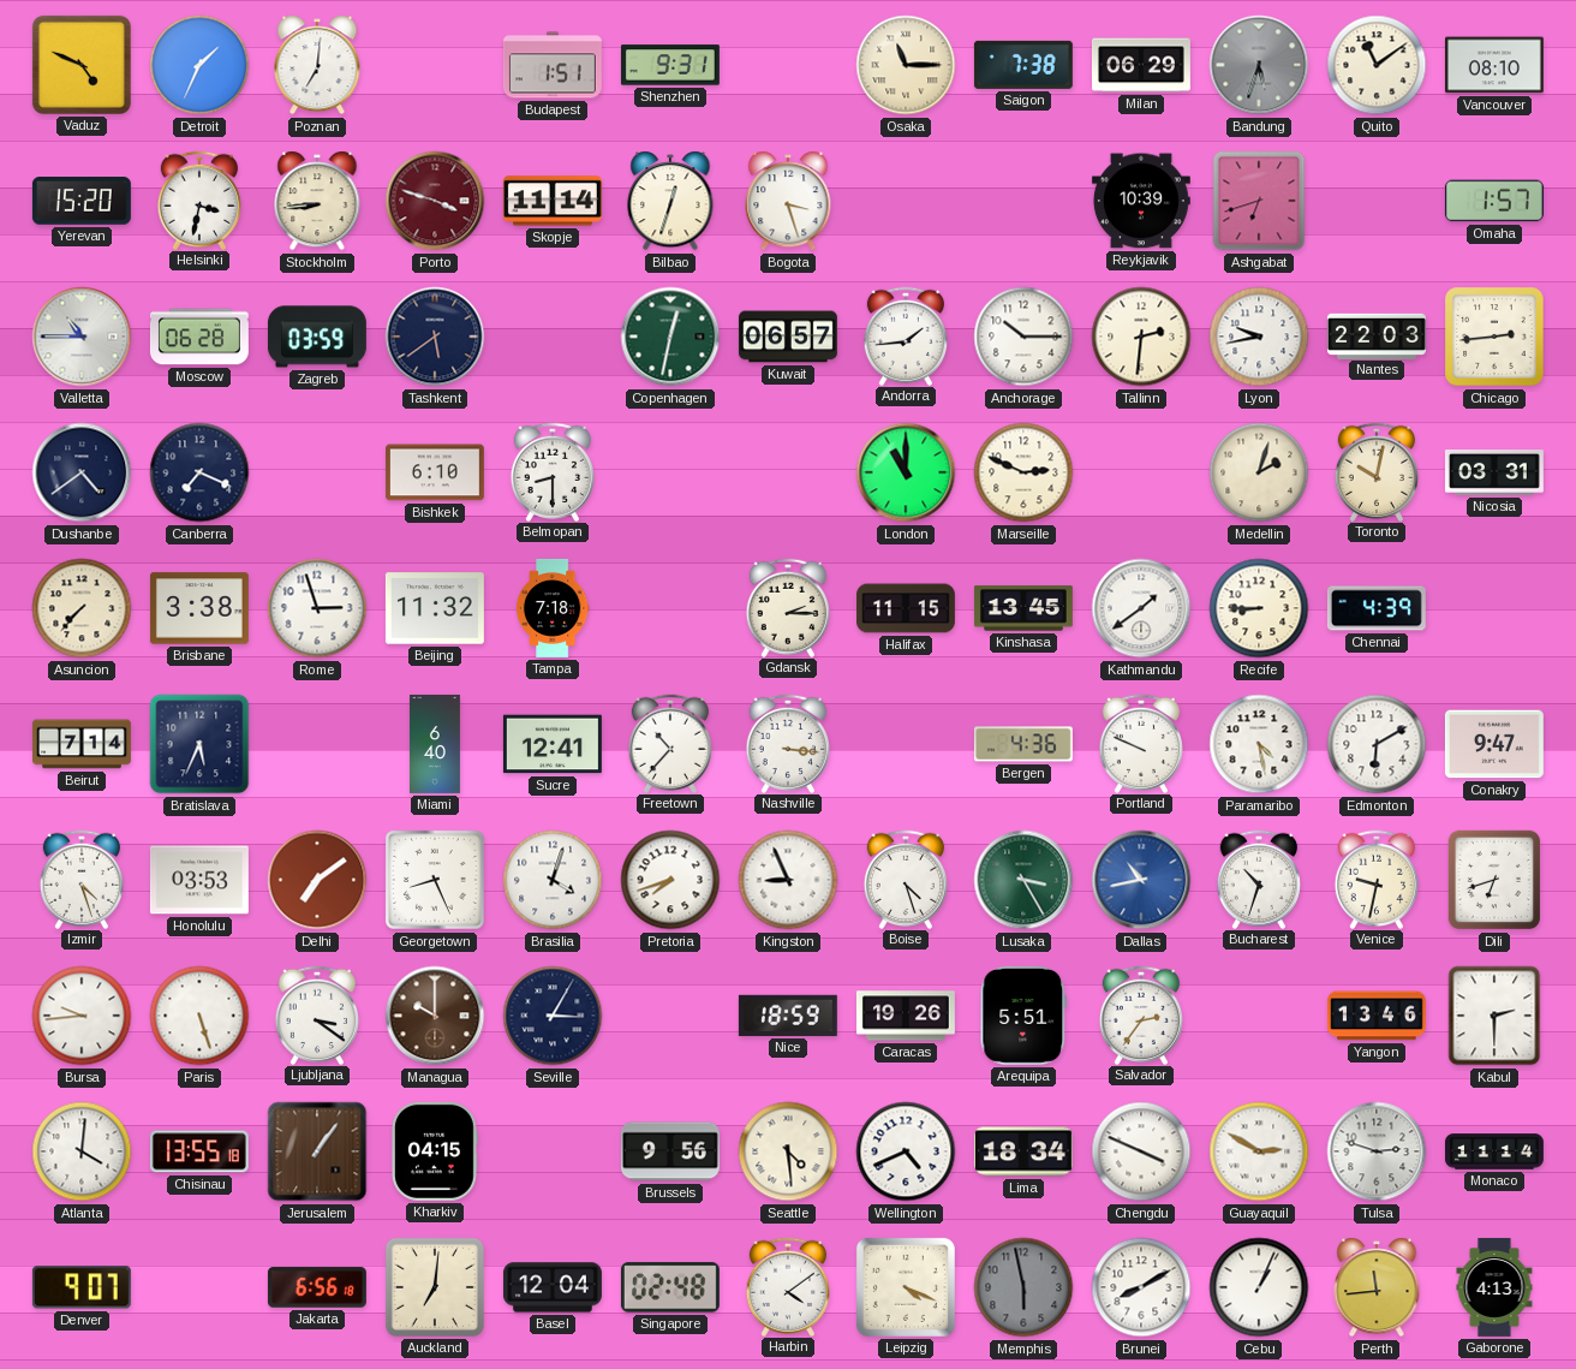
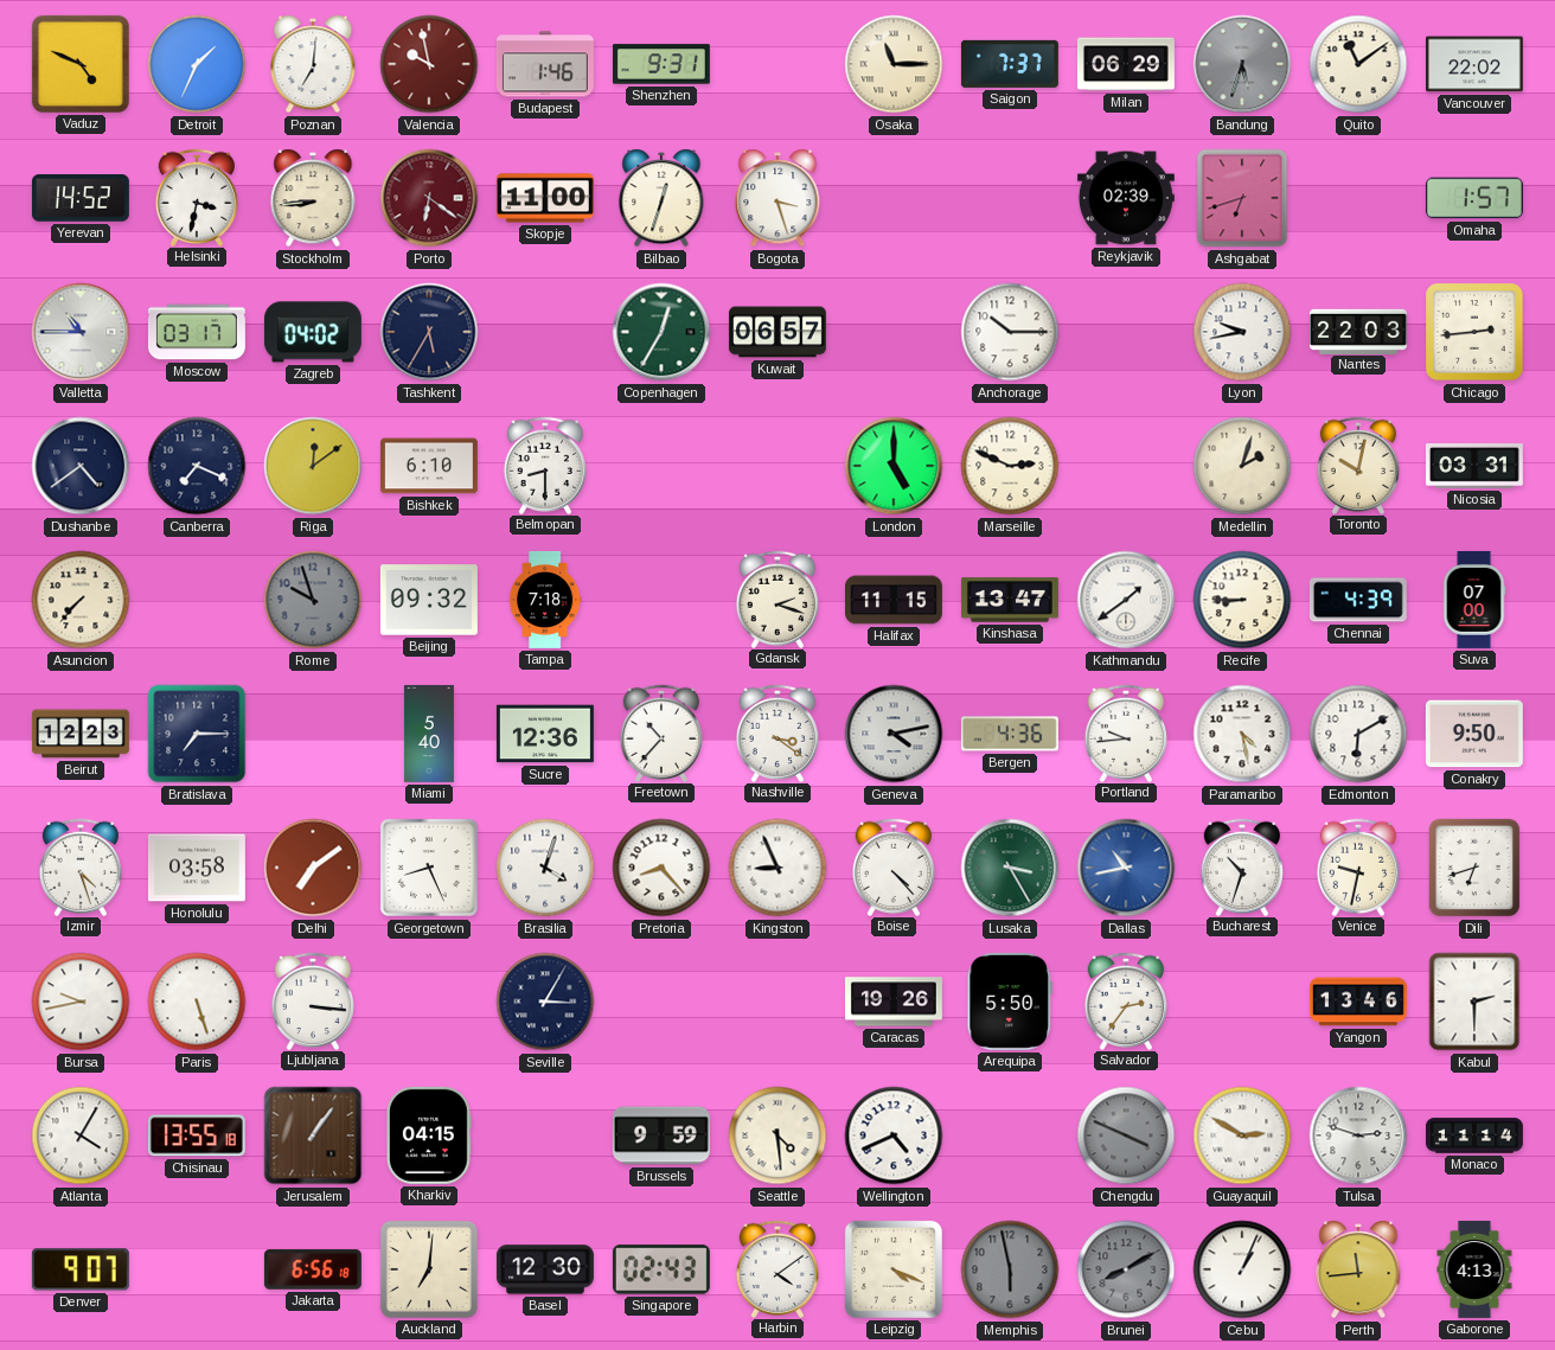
Valencia: none -> 9:58
Budapest: 1:51 -> 1:46
Saigon: 7:38 -> 7:37
Vancouver: 08:10 -> 22:02
Yerevan: 15:20 -> 14:52
Porto: 3:48 -> 6:21
Skopje: 11:14 -> 11:00
Reykjavik: 10:39 -> 02:39
Moscow: 06:28 -> 03:17
Zagreb: 03:59 -> 04:02
Tashkent: 5:39 -> 5:35
Copenhagen: 12:32 -> 12:35
Andorra: 1:44 -> none
Tallinn: 2:31 -> none
Riga: none -> 12:09
London: 11:00 -> 5:00
Brisbane: 3:38 -> none
Rome: 2:57 -> 9:57
Rome dial: white -> grey
Beijing: 11:32 -> 09:32
Gdansk: 2:15 -> 2:18
Kinshasa: 13:45 -> 13:47
Suva: none -> 07:00
Beirut: 7:14 -> 12:23
Bratislava: 5:34 -> 7:15
Miami: 6:40 -> 5:40
Sucre: 12:41 -> 12:36
Nashville: 3:16 -> 3:21
Geneva: none -> 4:13
Portland: 9:49 -> 9:44
Conakry: 9:47 -> 9:50
Honolulu: 03:53 -> 03:58
Pretoria: 7:42 -> 8:23
Boise: 4:27 -> 4:23
Bursa: 9:44 -> 9:43
Ljubljana: 3:21 -> 3:16
Managua: 10:00 -> none
Nice: 18:59 -> none
Arequipa: 5:51 -> 5:50
Atlanta: 4:01 -> 4:05
Brussels: 9:56 -> 9:59
Lima: 18:34 -> none
Chengdu dial: white -> grey
Basel: 12:04 -> 12:30
Singapore: 02:48 -> 02:43
Brunei dial: white -> grey
